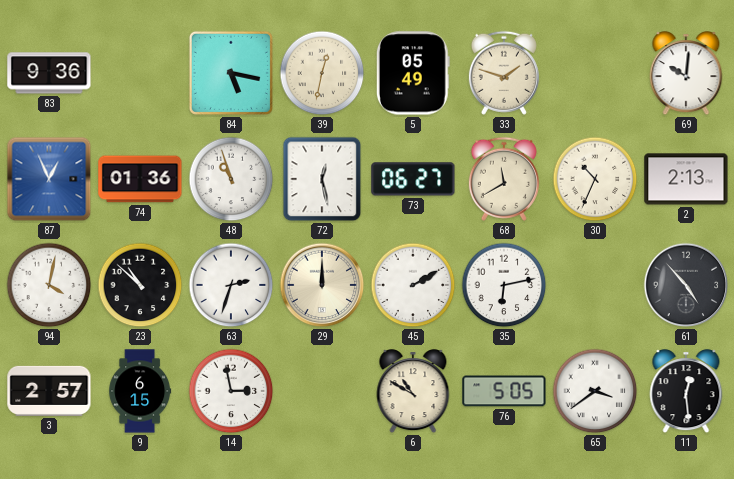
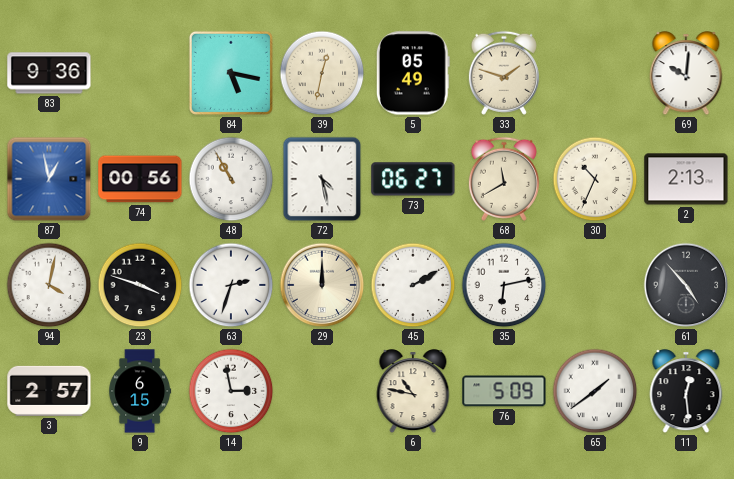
87: 12:56 -> 12:58
74: 01:36 -> 00:56
48: 10:57 -> 10:55
72: 12:28 -> 4:28
23: 10:52 -> 3:48
6: 10:50 -> 10:47
76: 5:05 -> 5:09
65: 3:39 -> 1:39
